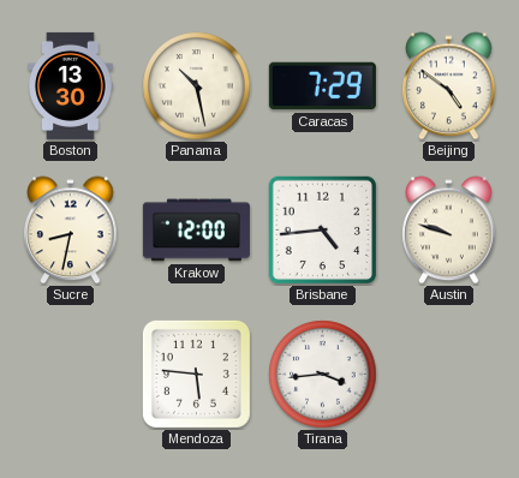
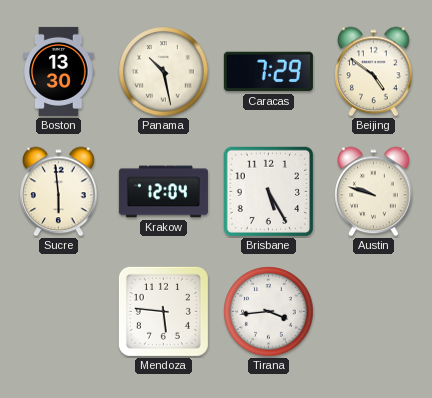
Sucre: 8:32 -> 5:59
Krakow: 12:00 -> 12:04
Brisbane: 4:44 -> 5:25
